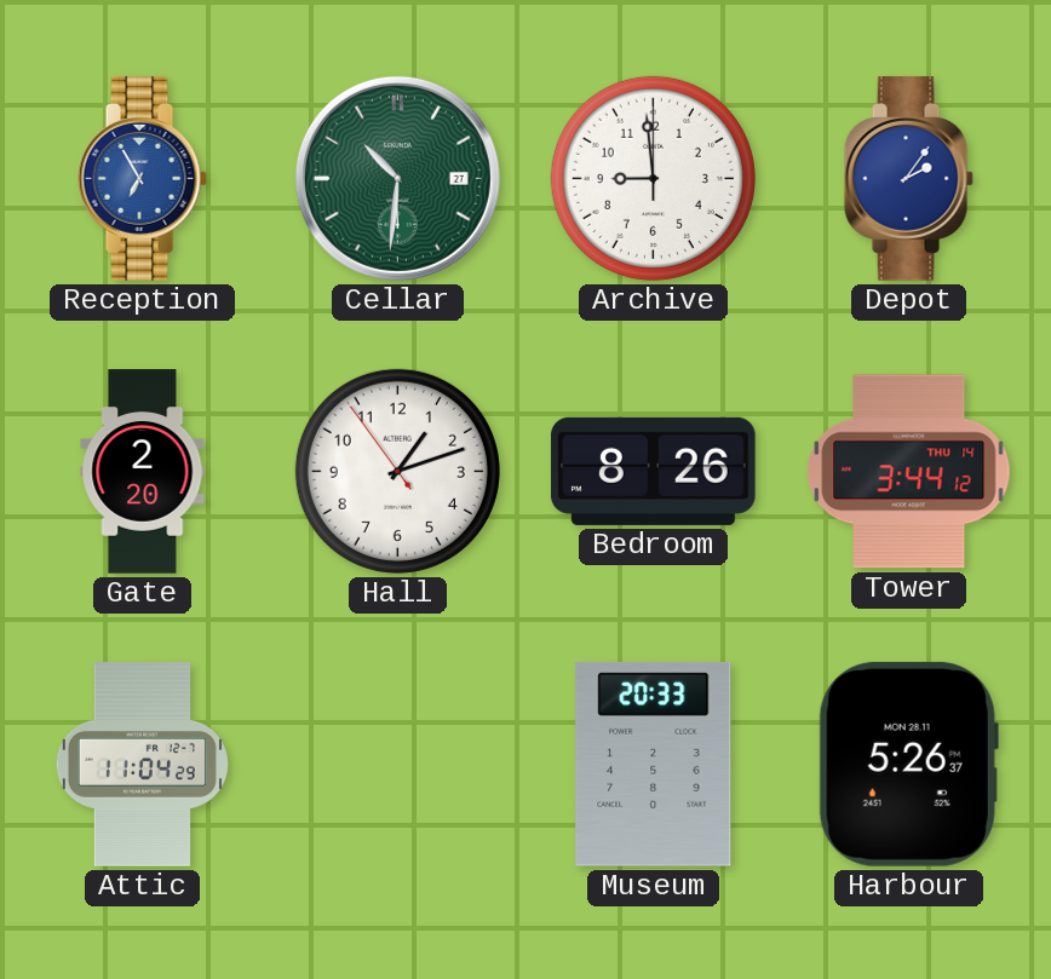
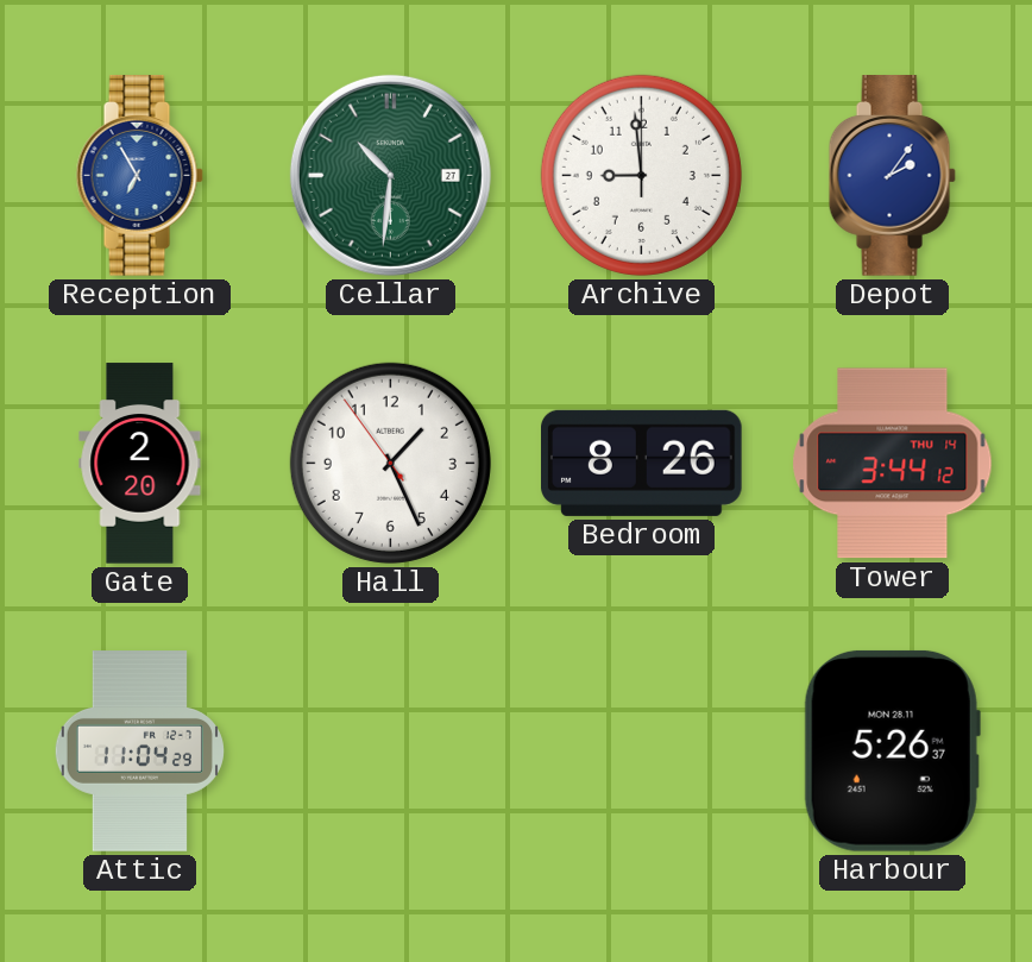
Hall: 1:11 -> 1:25
Museum: 20:33 -> none
